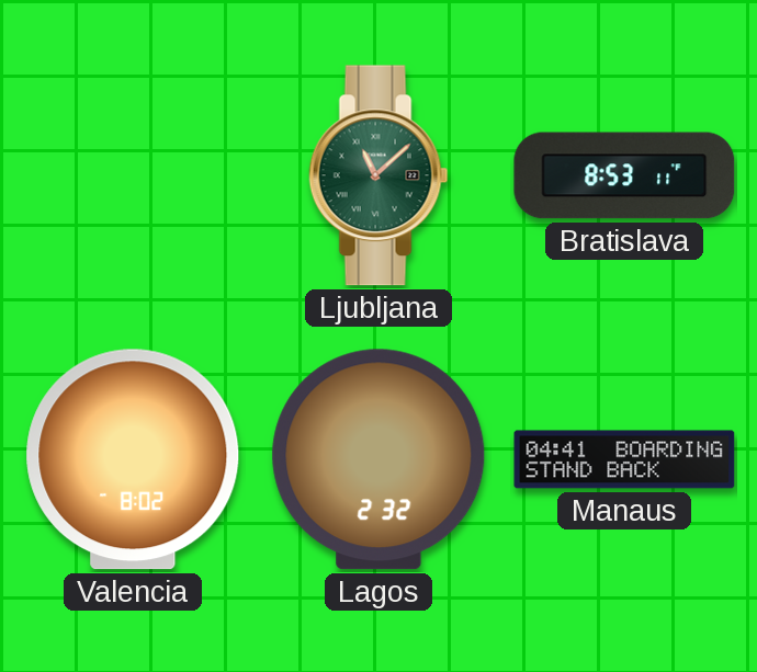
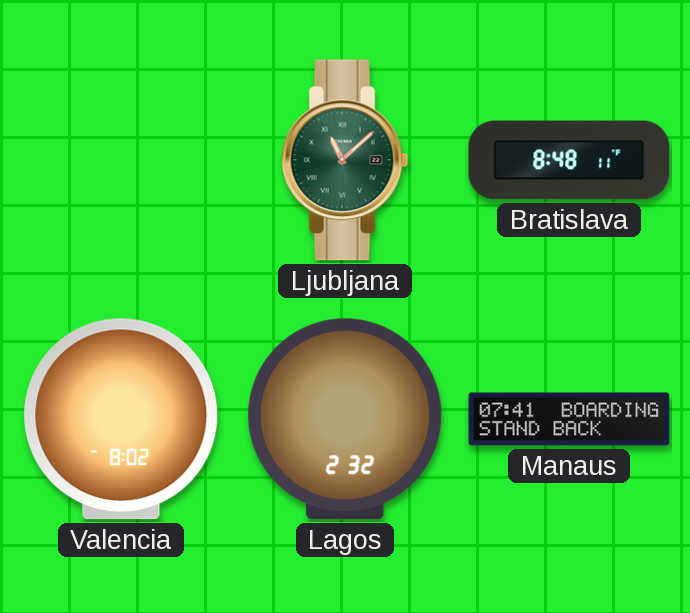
Bratislava: 8:53 -> 8:48
Manaus: 04:41 -> 07:41
